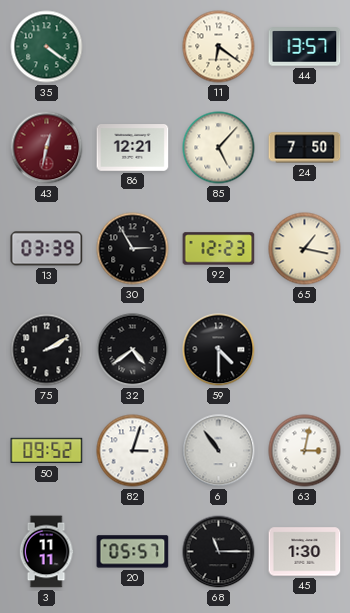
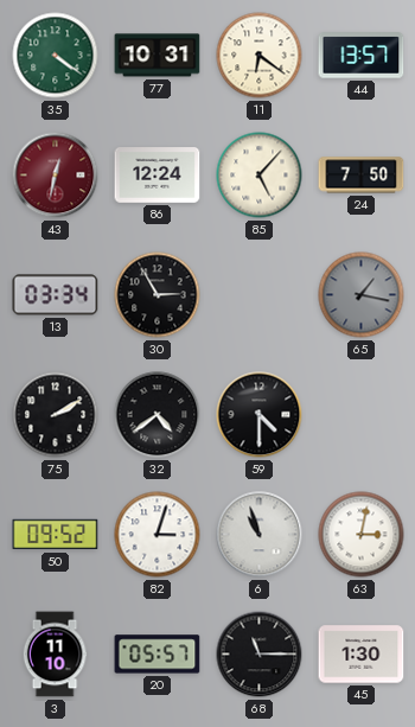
77: none -> 10:31
86: 12:21 -> 12:24
13: 03:39 -> 03:34
92: 12:23 -> none
65 dial: cream -> grey
6: 10:54 -> 10:57
3: 11:11 -> 11:10
